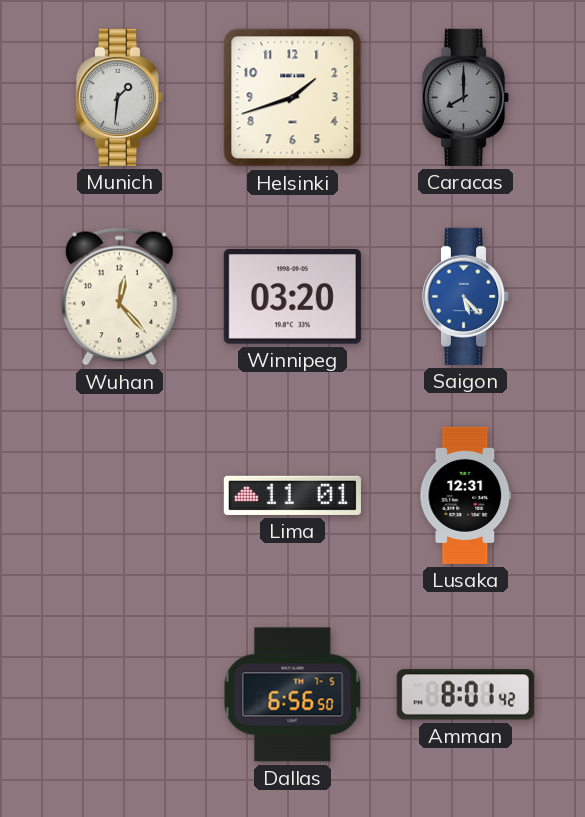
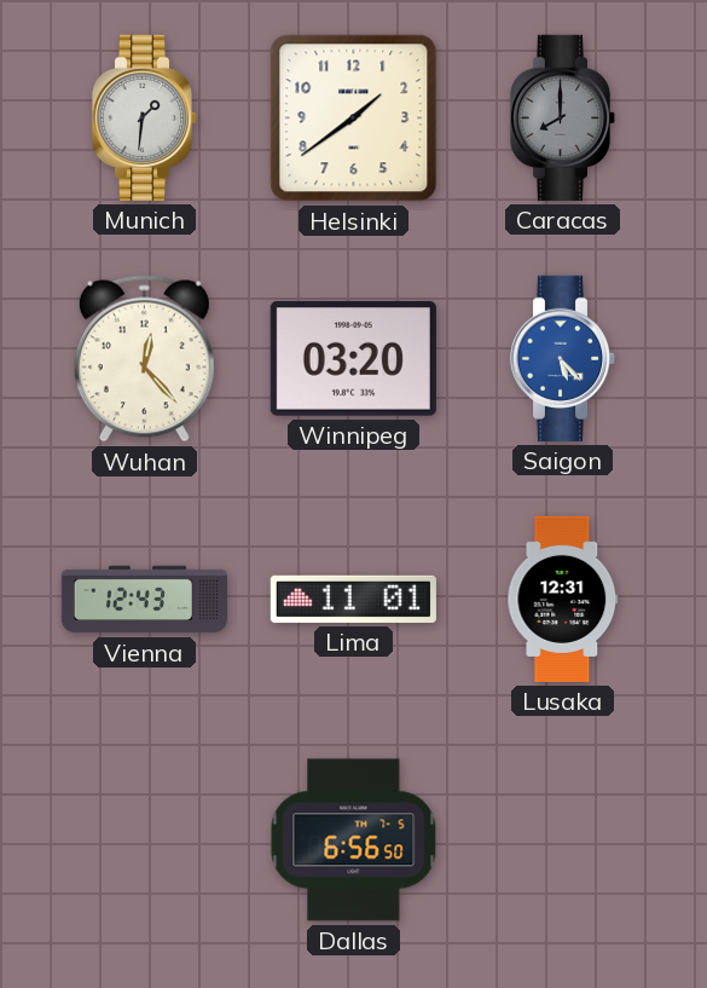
Helsinki: 1:42 -> 1:39
Vienna: none -> 12:43
Amman: 8:01 -> none
